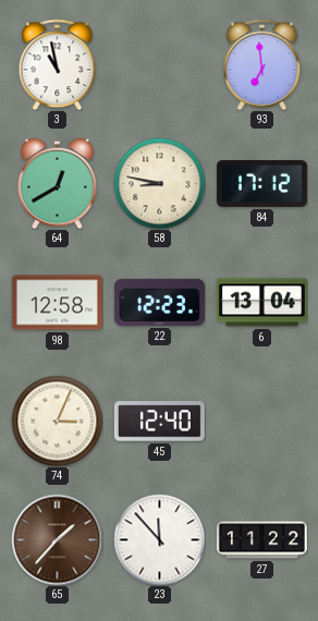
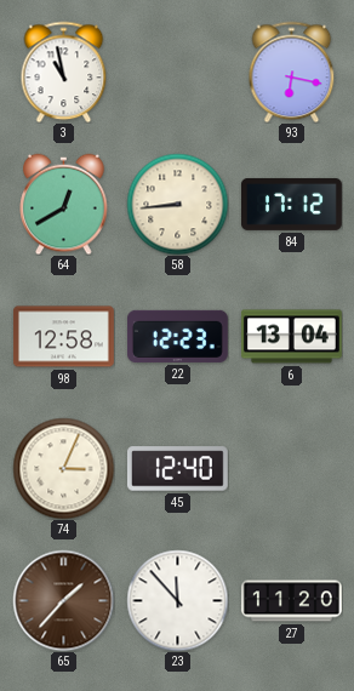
93: 6:59 -> 6:17
58: 8:47 -> 8:44
27: 11:22 -> 11:20
